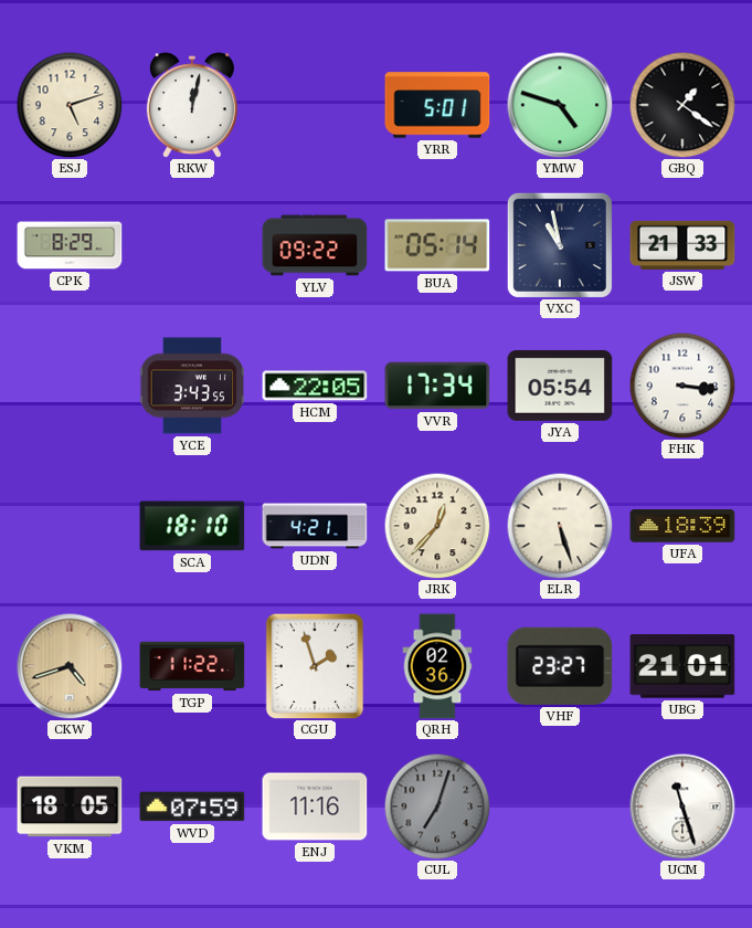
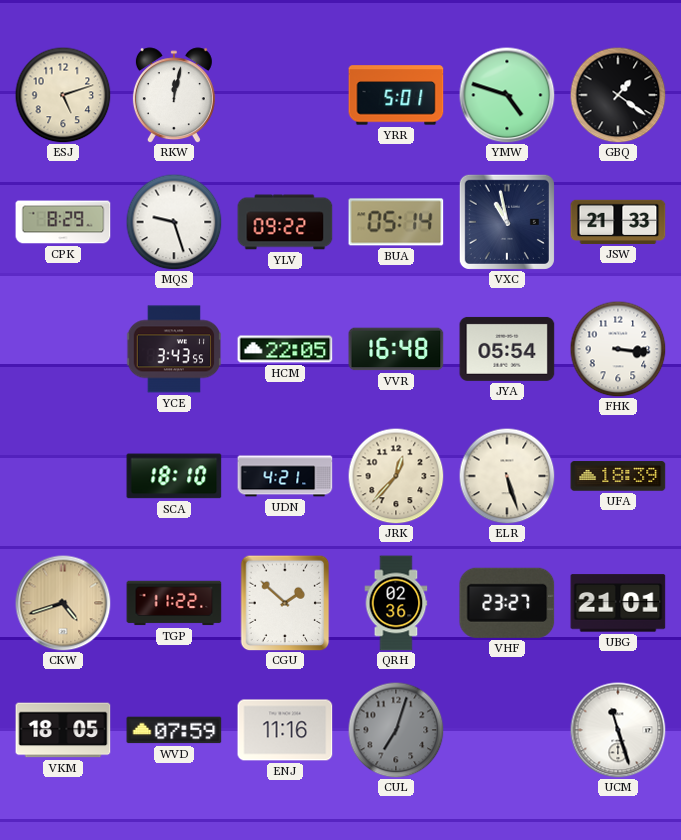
MQS: none -> 9:27
VVR: 17:34 -> 16:48
CGU: 1:57 -> 1:52
